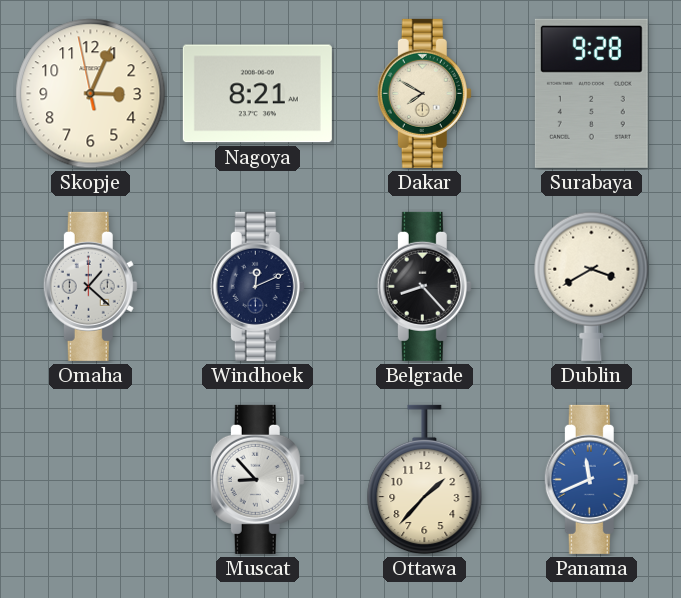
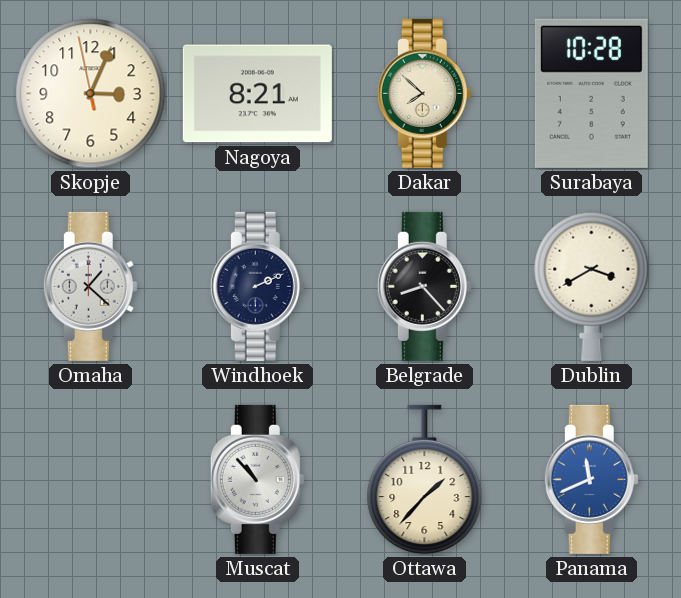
Dakar: 7:50 -> 7:52
Surabaya: 9:28 -> 10:28
Windhoek: 12:11 -> 2:11
Muscat: 8:53 -> 10:53
